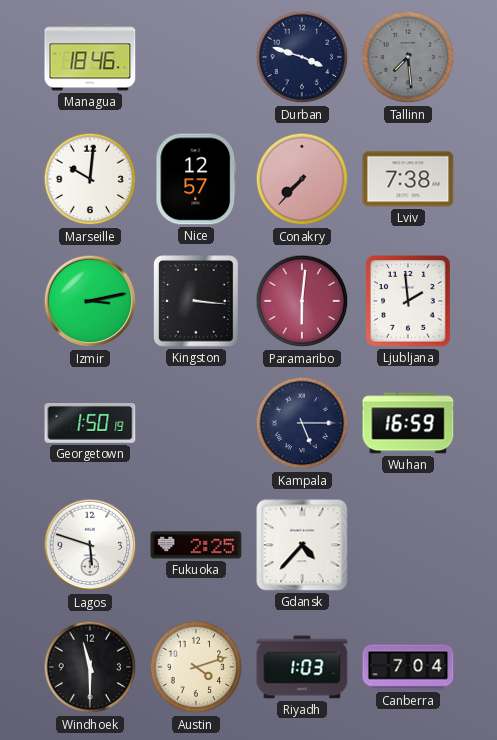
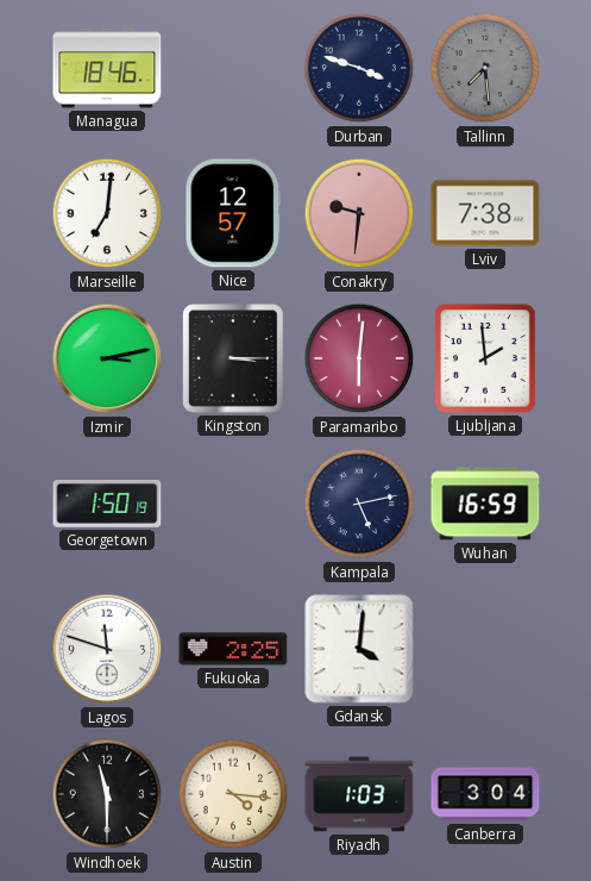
Marseille: 10:01 -> 7:01
Conakry: 7:37 -> 9:31
Kingston: 3:16 -> 3:15
Kampala: 5:15 -> 5:13
Lagos: 5:48 -> 11:48
Gdansk: 4:37 -> 4:01
Austin: 4:12 -> 4:16
Canberra: 7:04 -> 3:04
